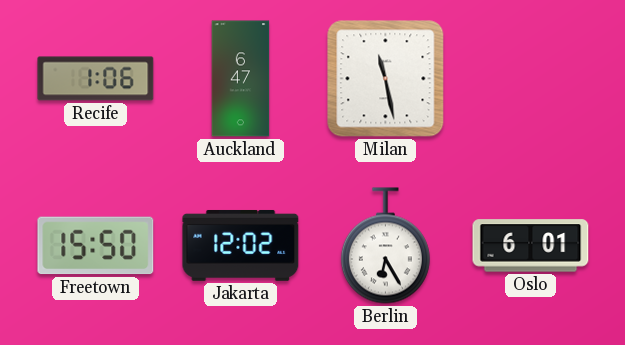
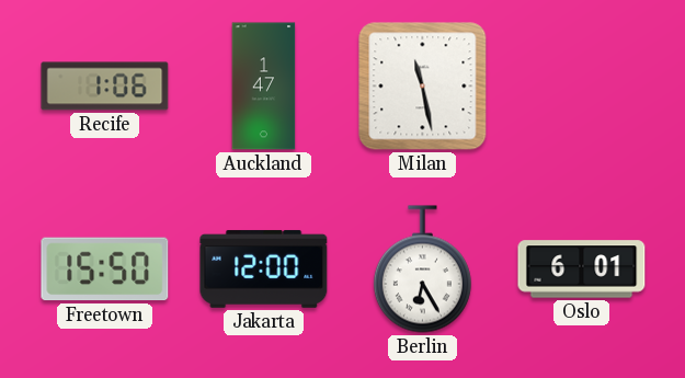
Auckland: 6:47 -> 1:47
Jakarta: 12:02 -> 12:00
